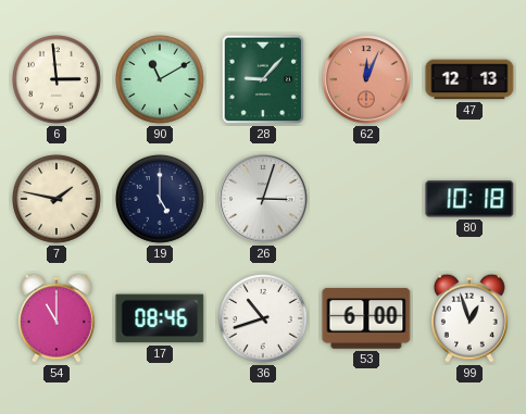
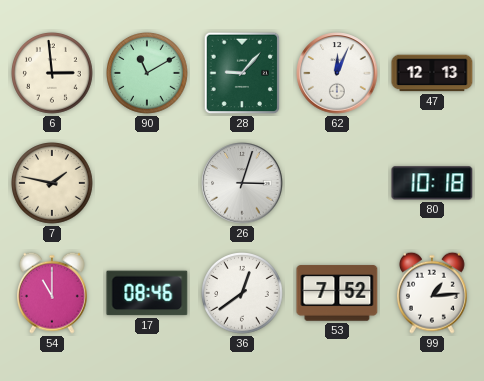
62 dial: salmon -> white
19: 5:00 -> none
36: 10:42 -> 12:39
53: 6:00 -> 7:52
99: 12:57 -> 1:14
